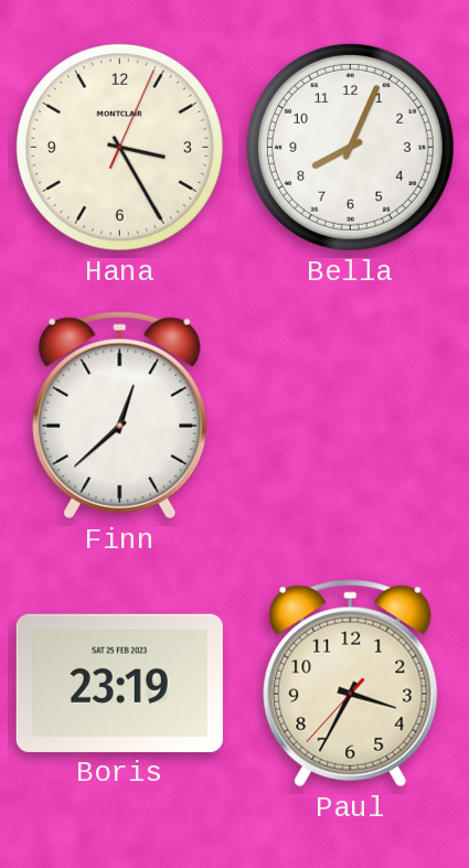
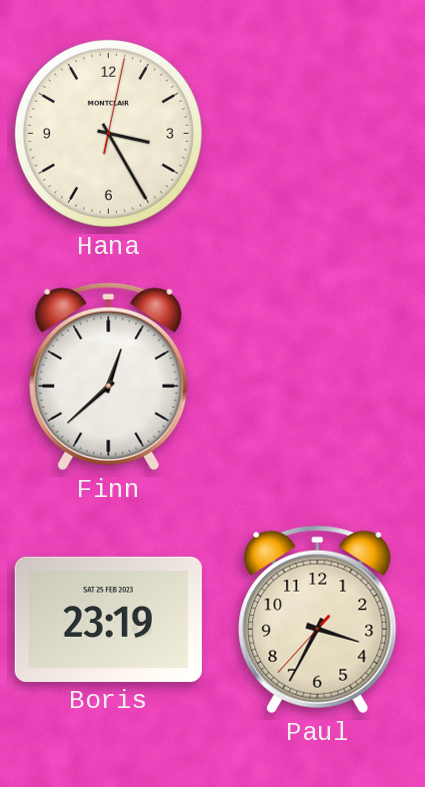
Hana: 3:25:04 -> 3:25:02
Bella: 8:04 -> none
